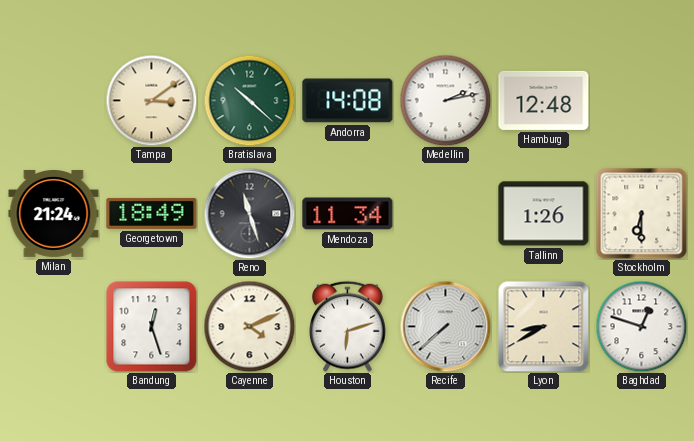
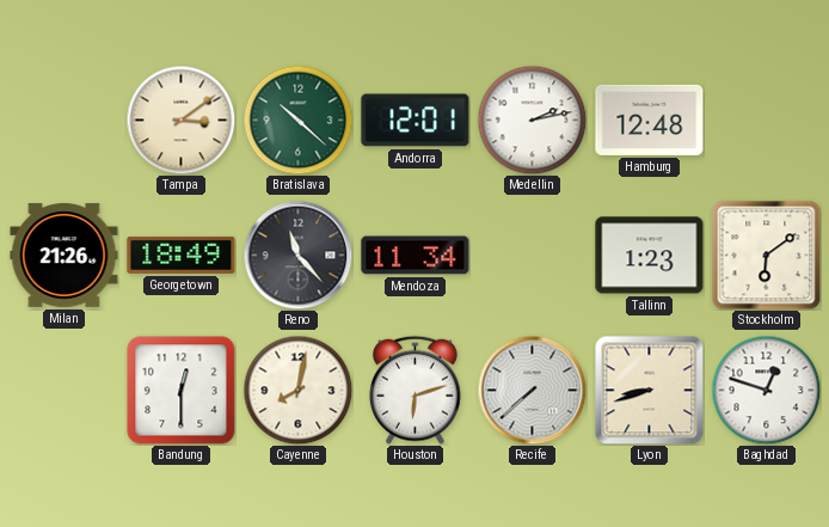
Andorra: 14:08 -> 12:01
Milan: 21:24 -> 21:26
Reno: 11:27 -> 11:23
Tallinn: 1:26 -> 1:23
Stockholm: 6:30 -> 6:09
Bandung: 12:27 -> 12:30
Cayenne: 4:11 -> 8:02
Lyon: 8:40 -> 8:42
